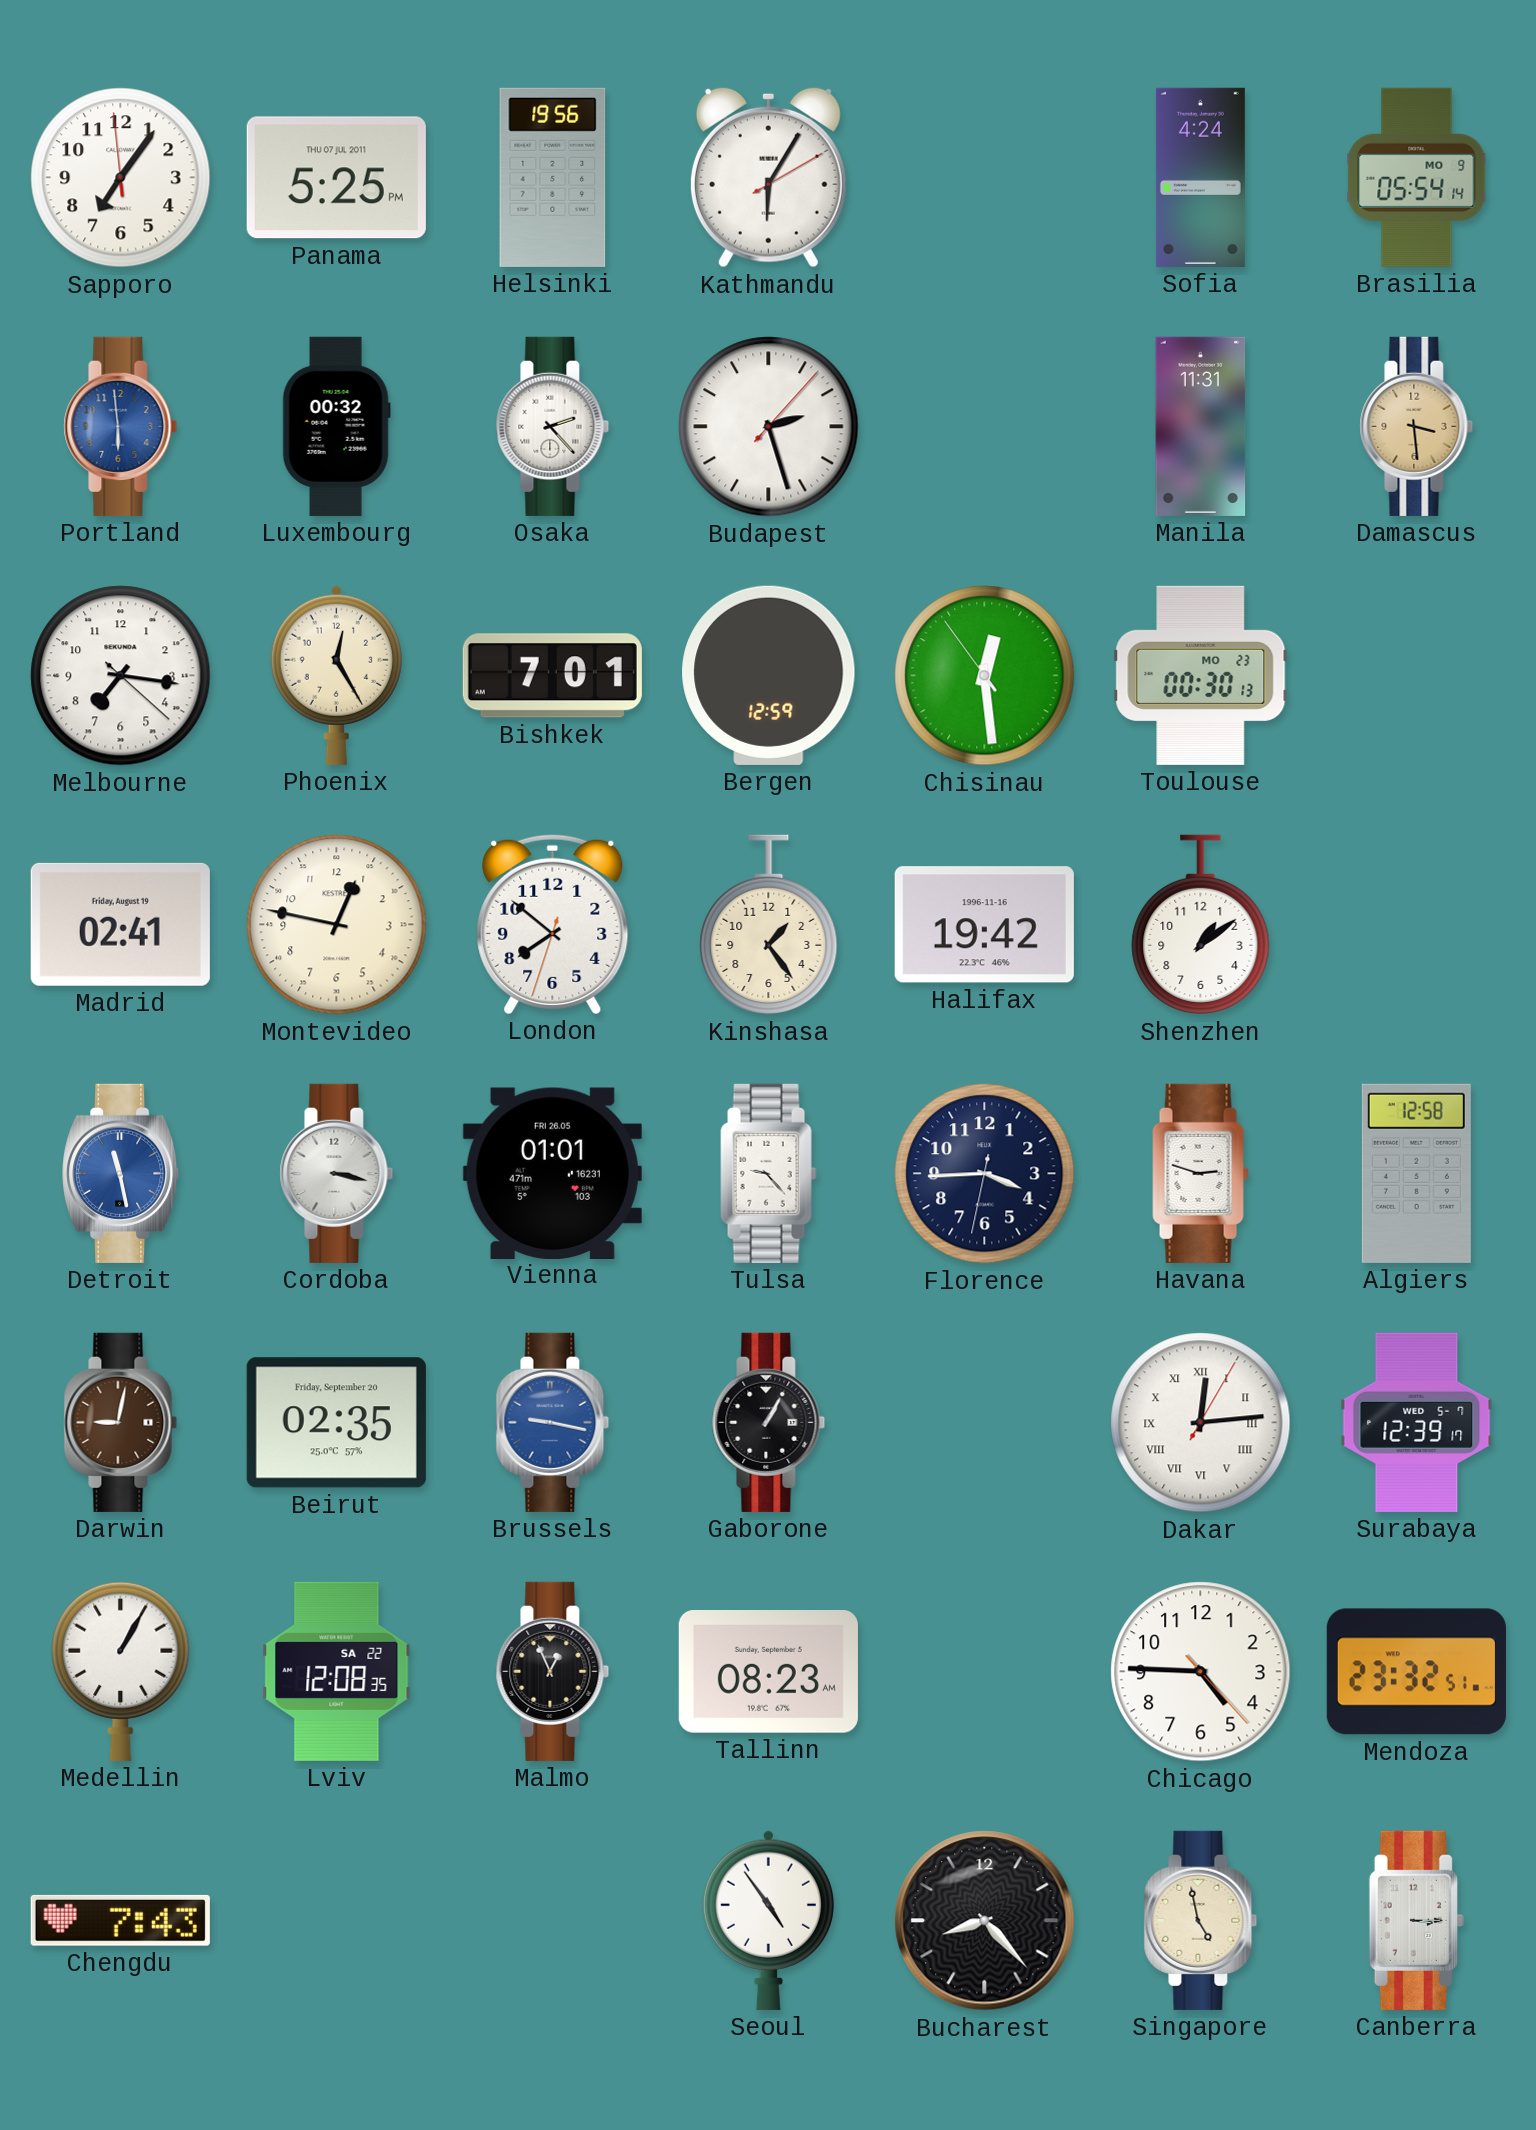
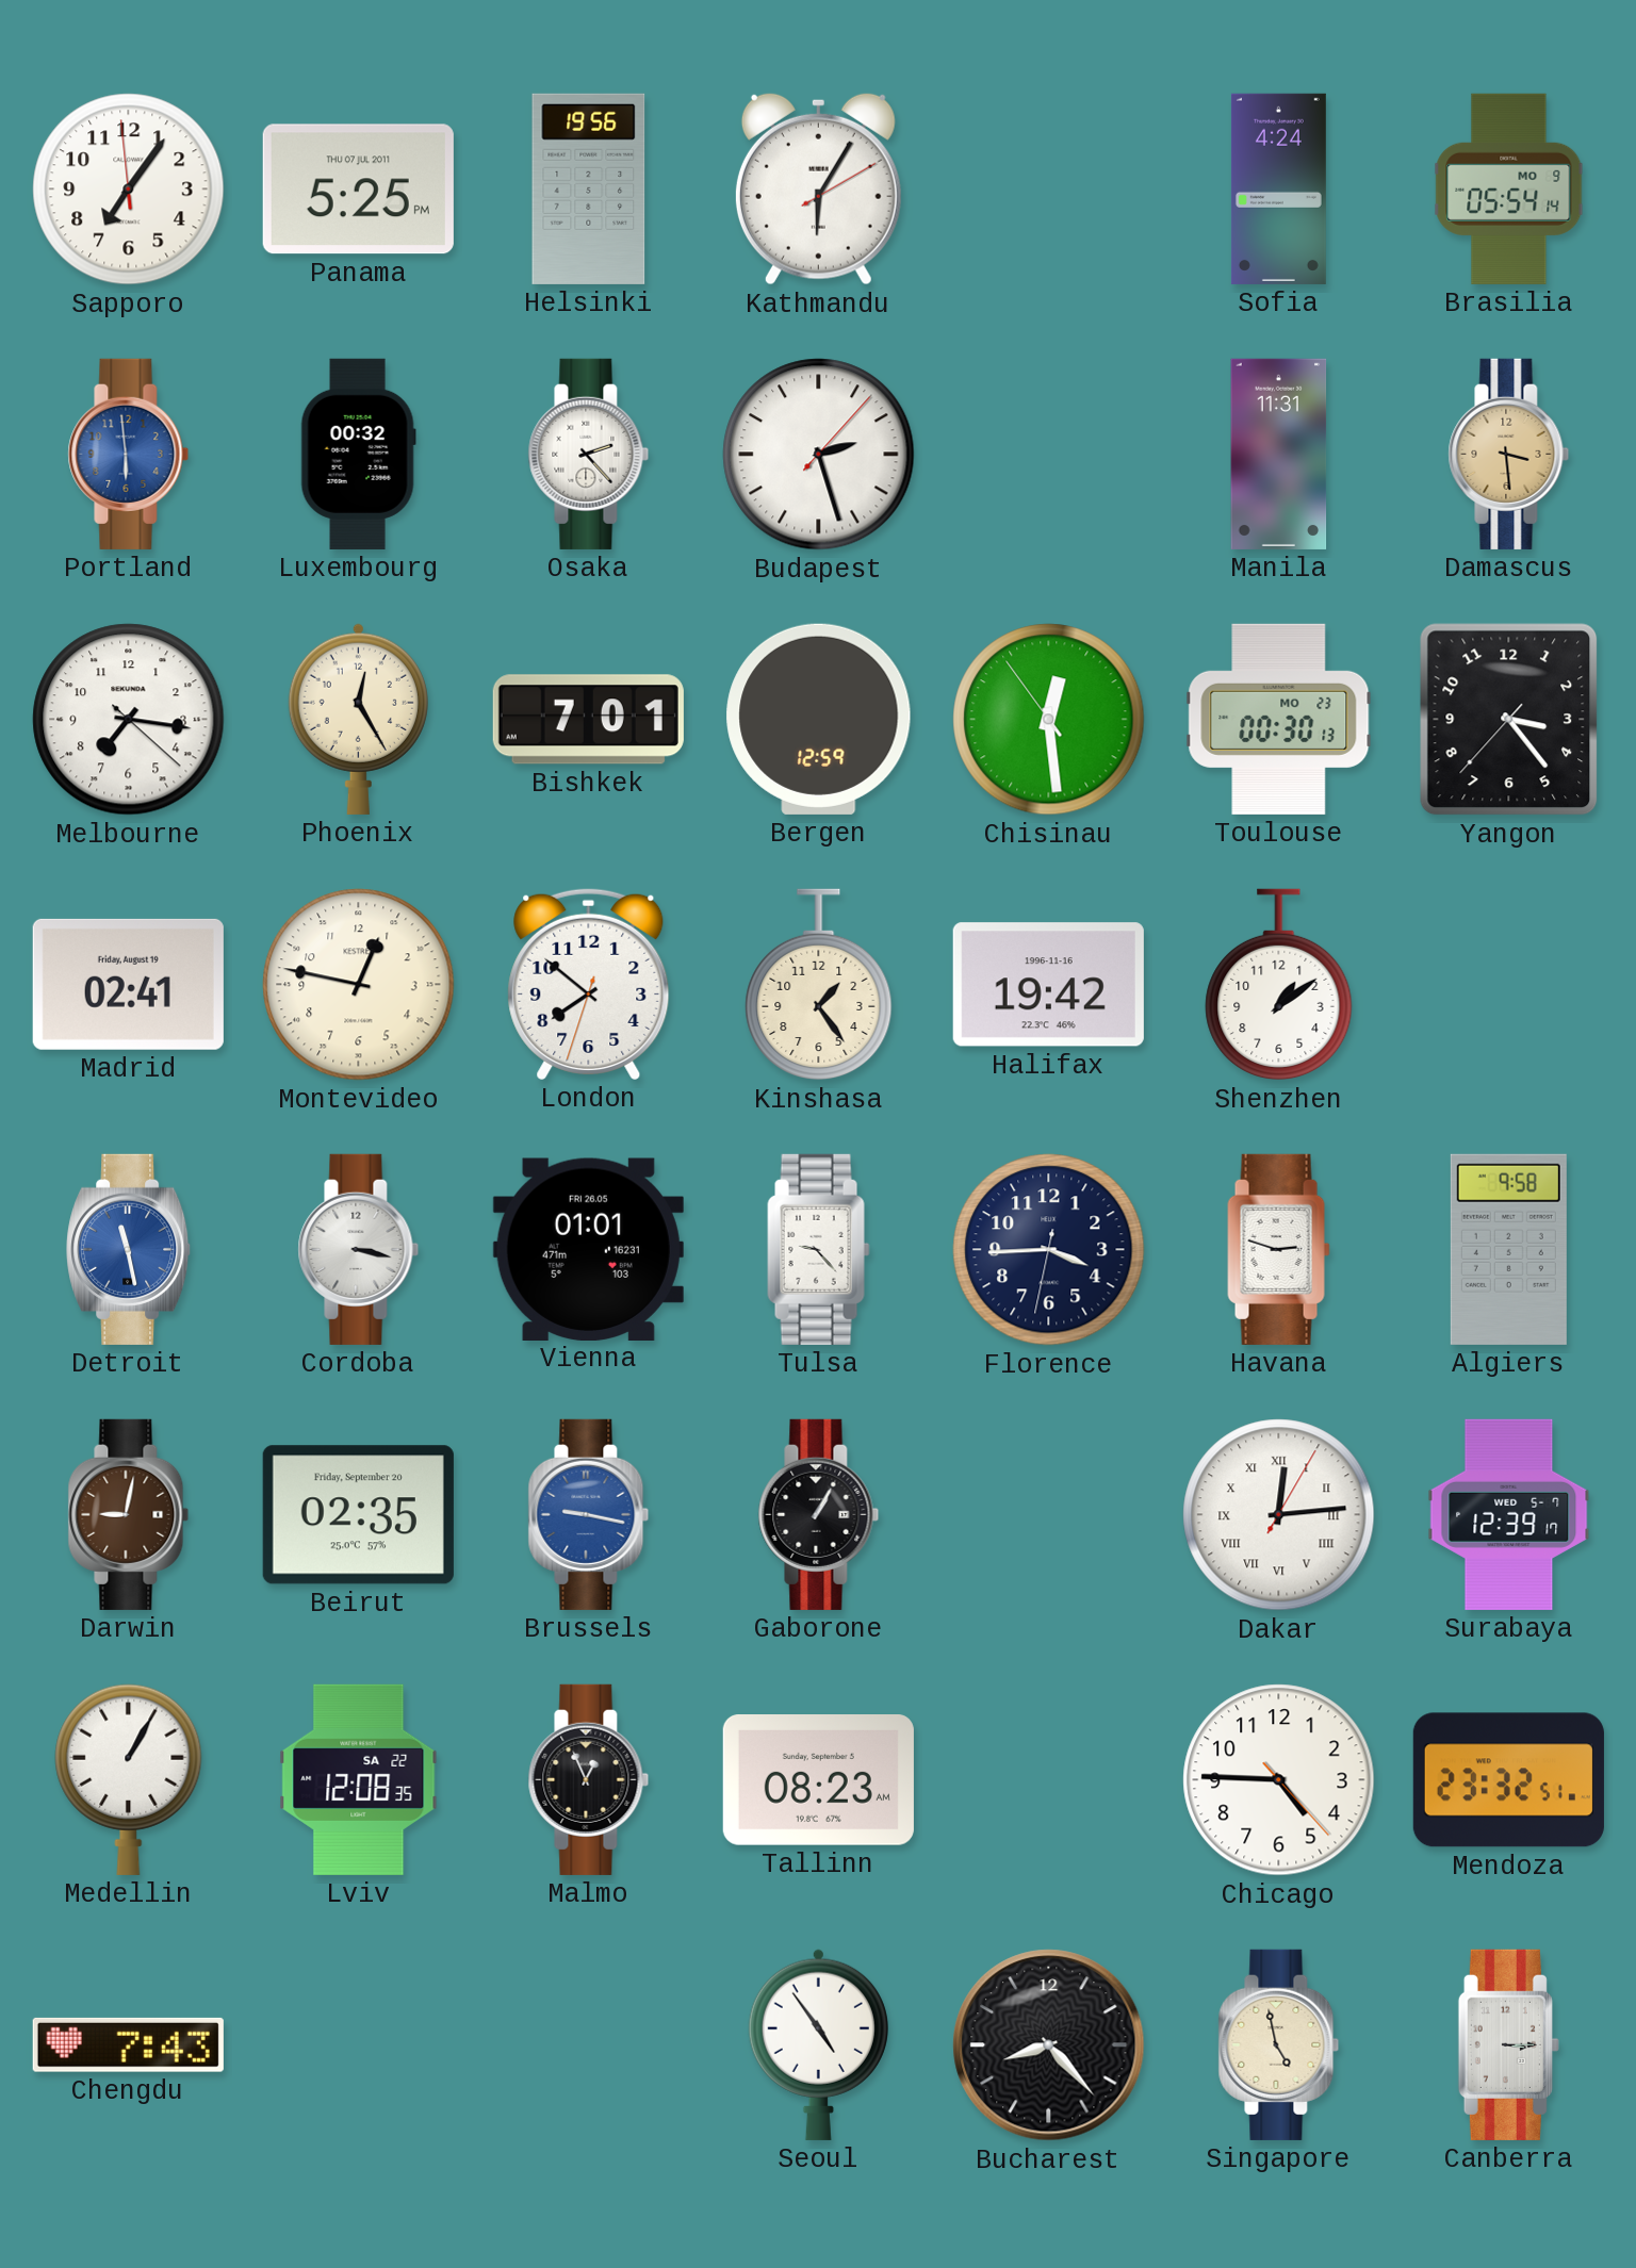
Yangon: none -> 3:23
Algiers: 12:58 -> 9:58
